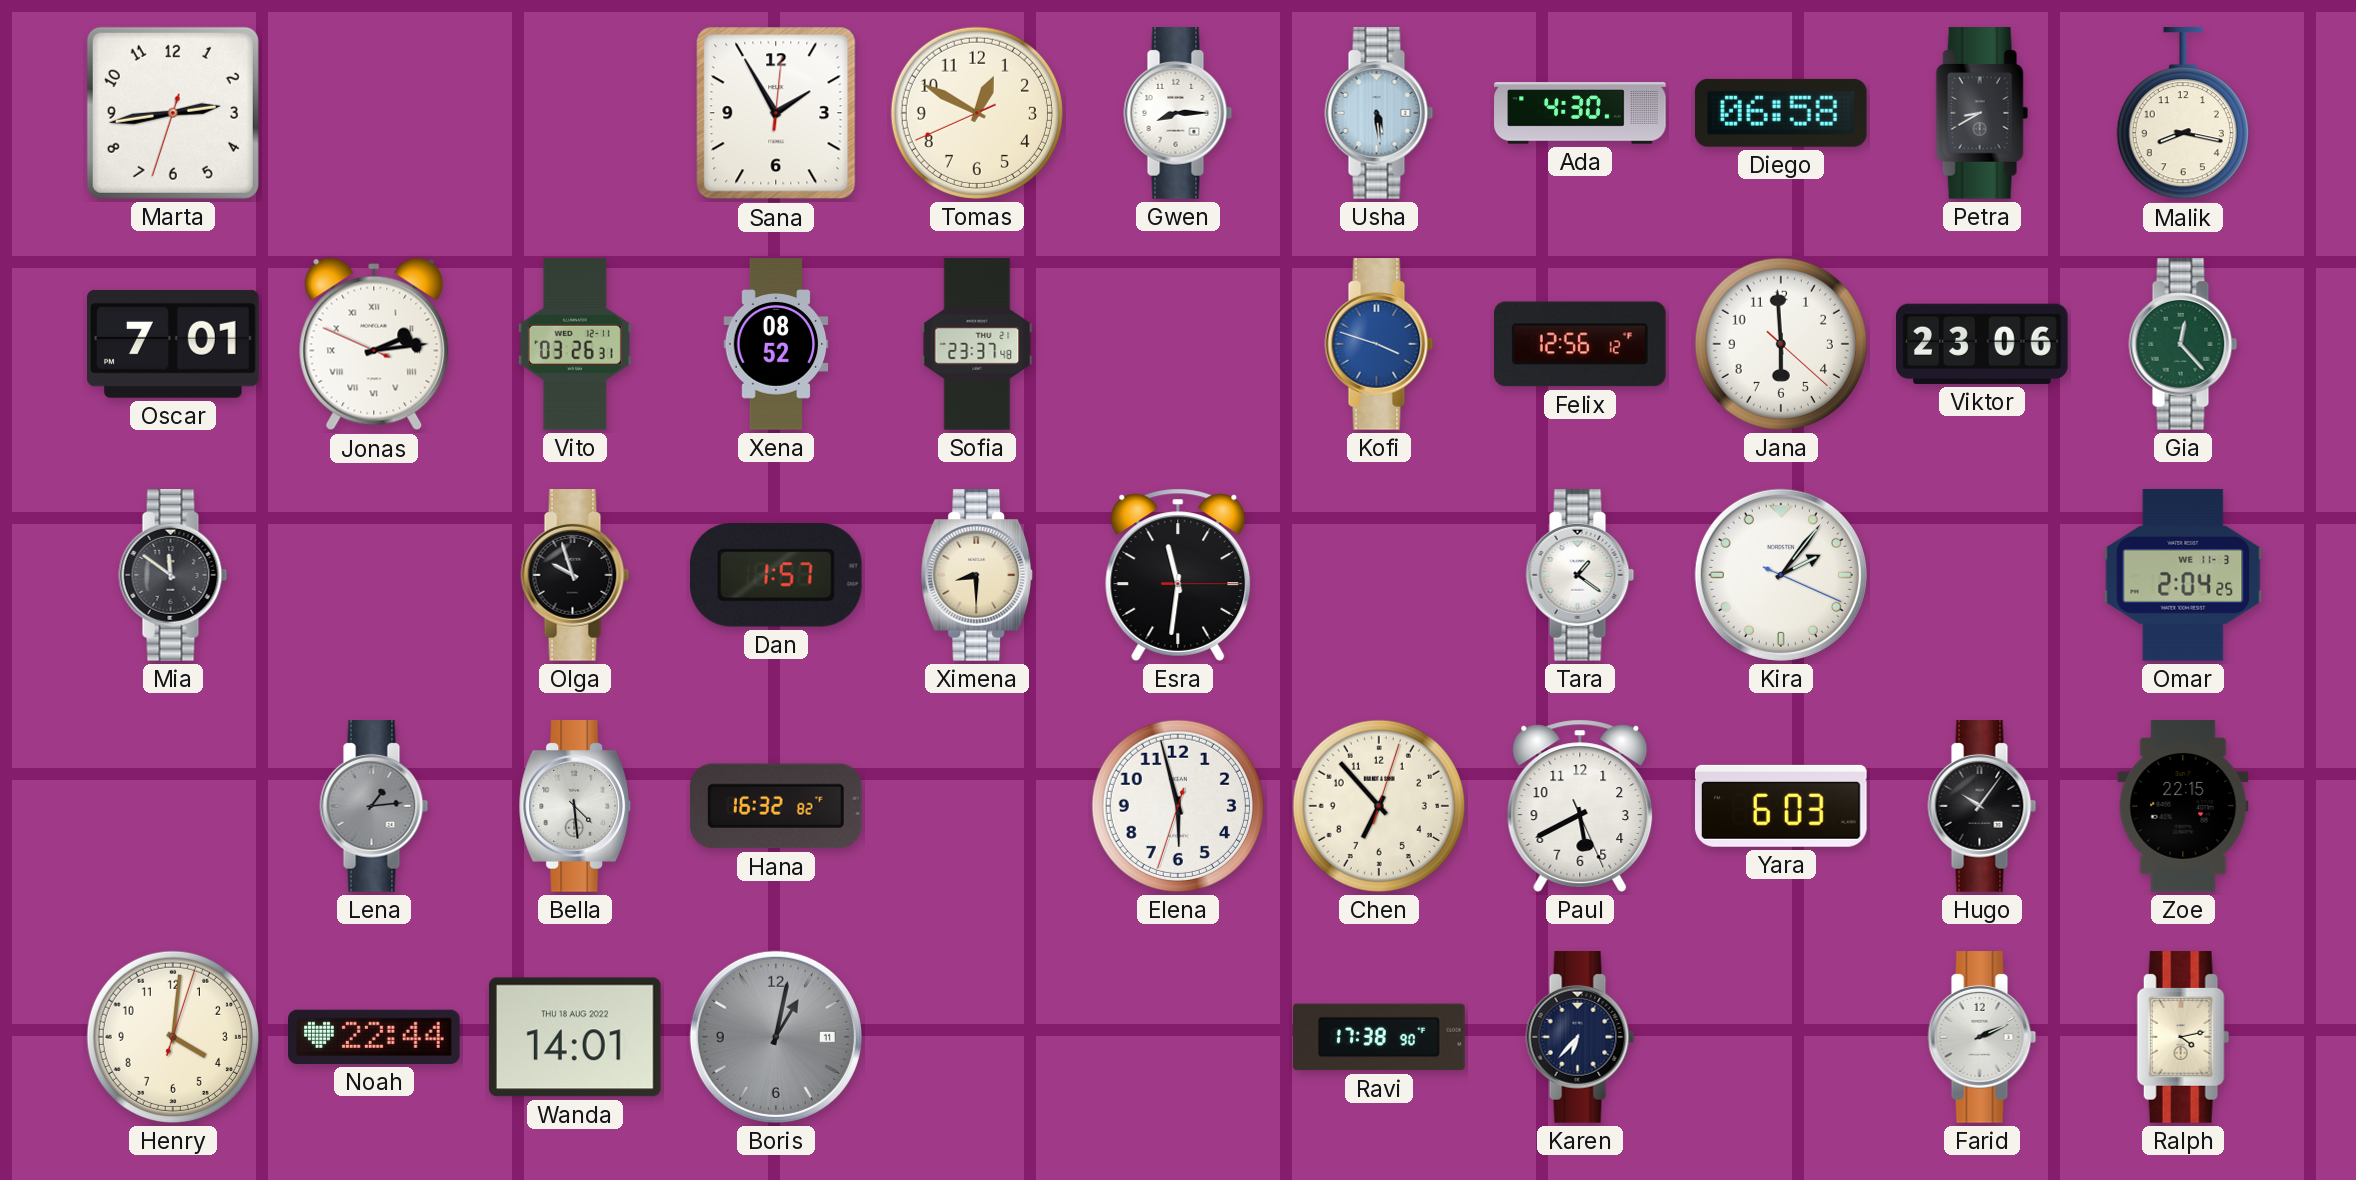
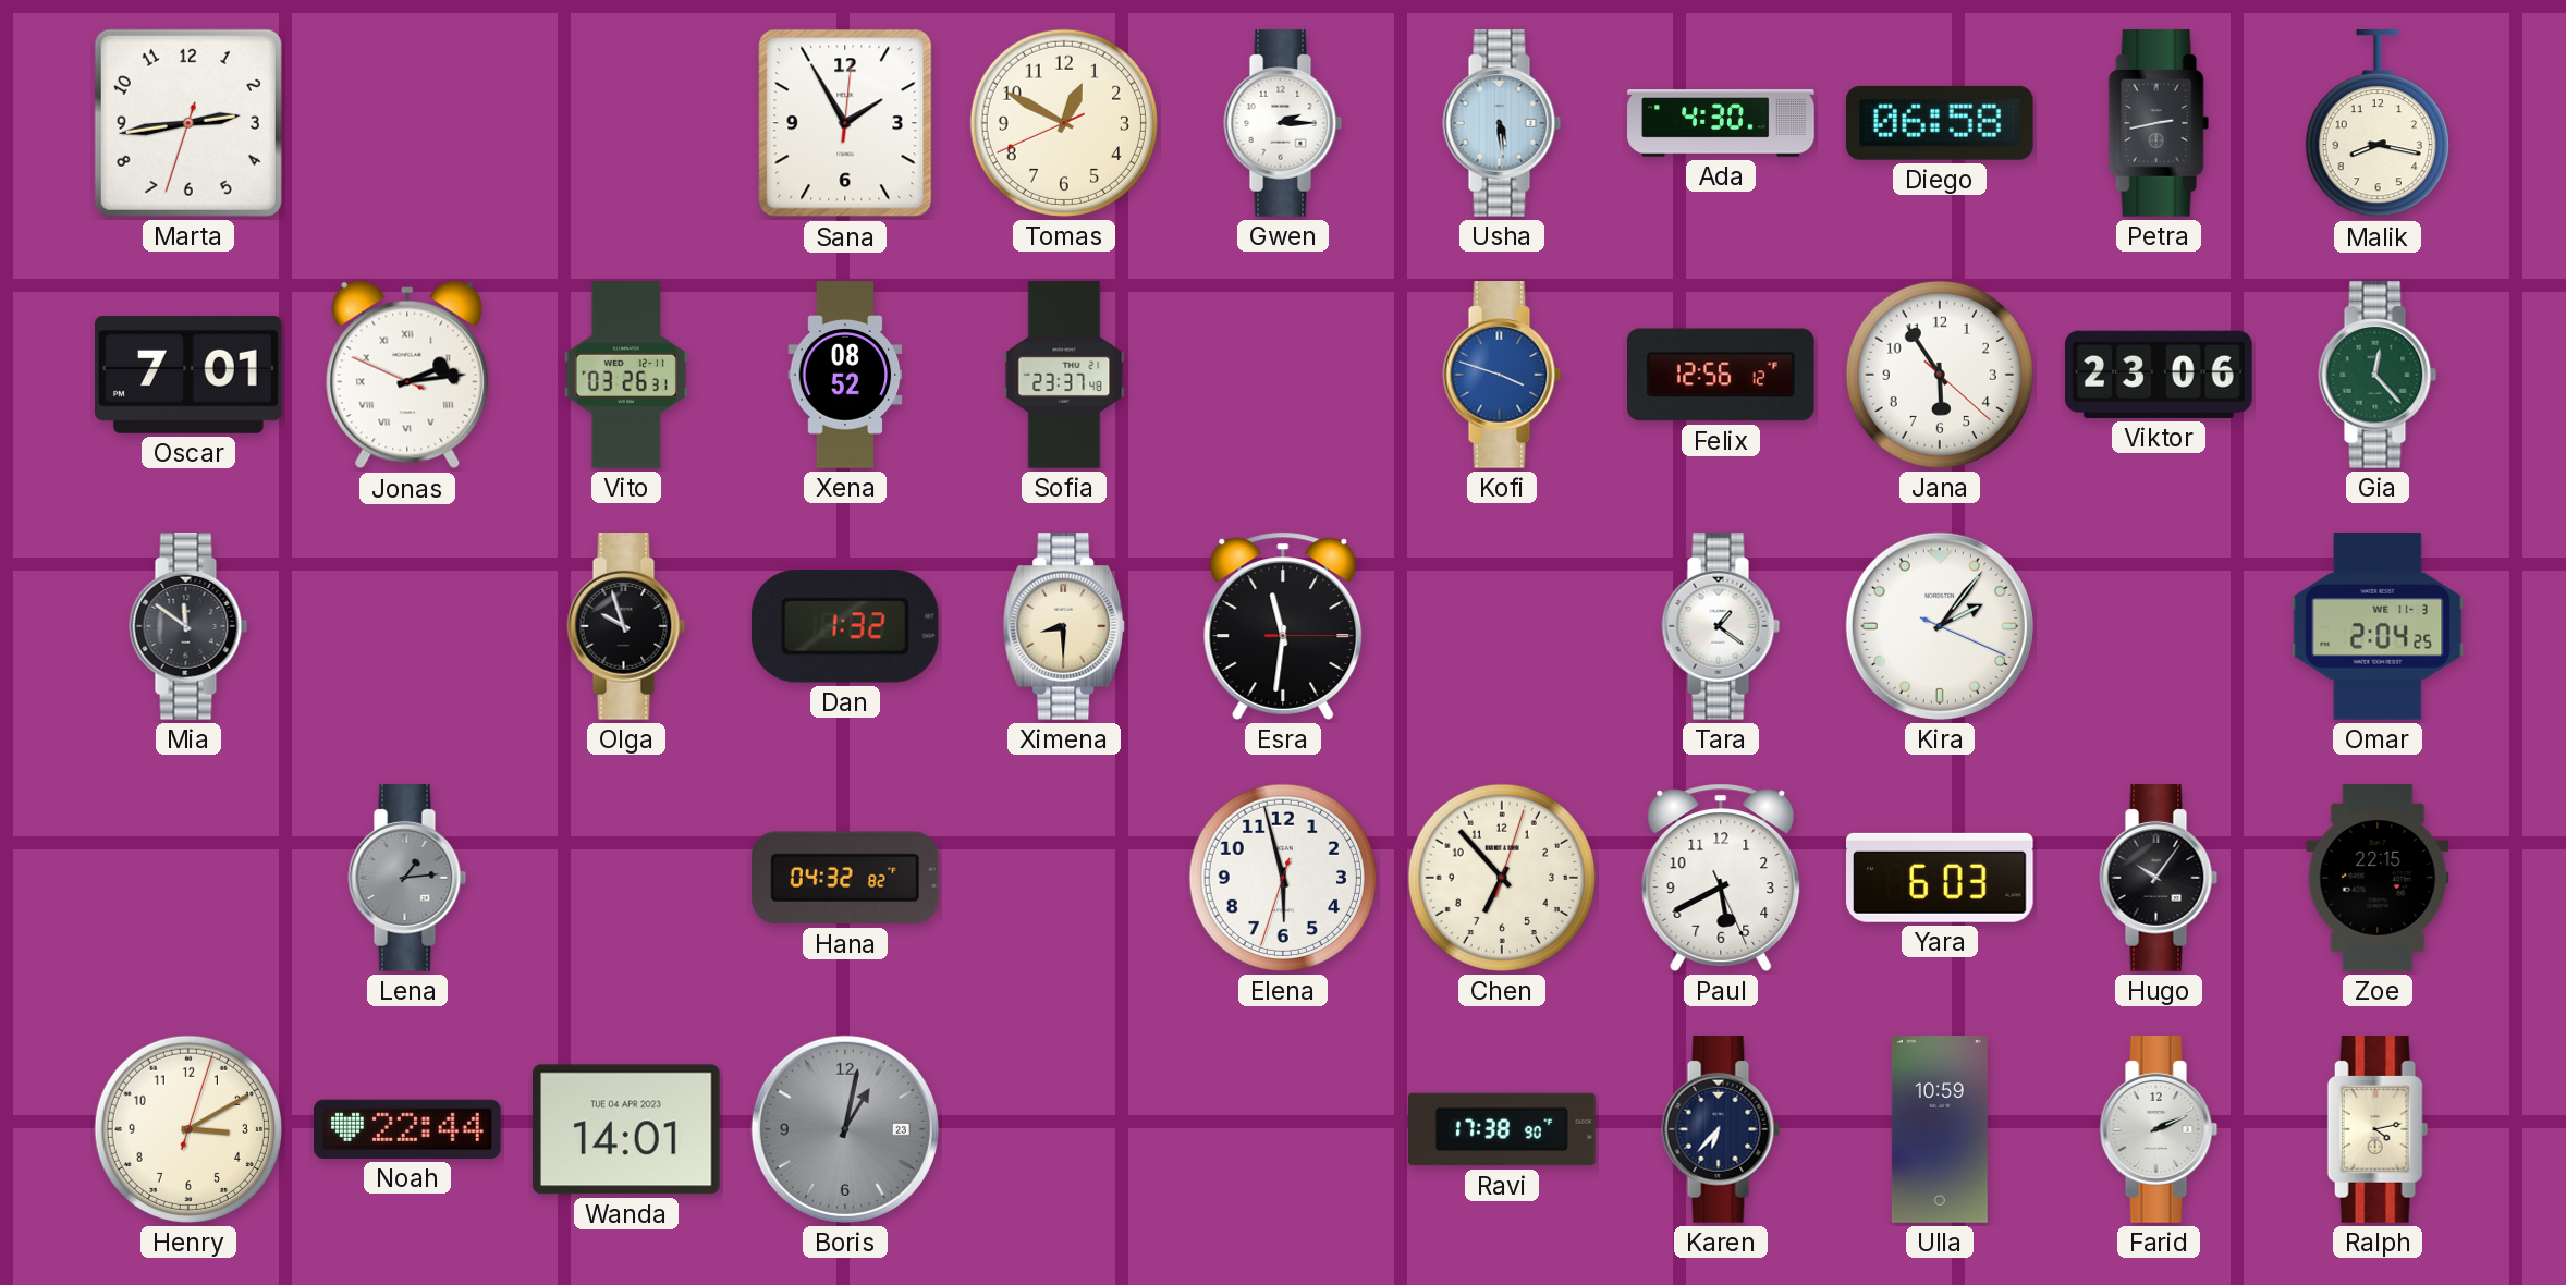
Gwen: 8:15 -> 2:15
Petra: 8:40 -> 2:43
Jana: 5:59 -> 5:54
Dan: 1:57 -> 1:32
Bella: 4:29 -> none
Hana: 16:32 -> 04:32
Henry: 4:01 -> 3:10
Wanda date: THU 18 AUG 2022 -> TUE 04 APR 2023
Boris date: 11 -> 23
Ulla: none -> 10:59
